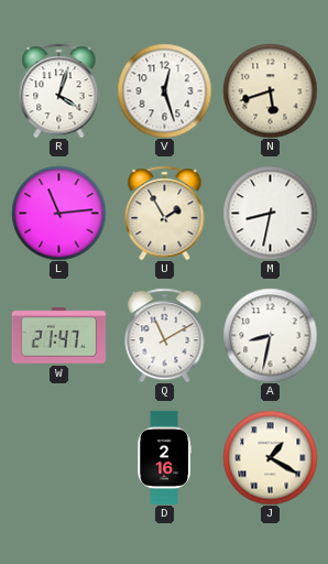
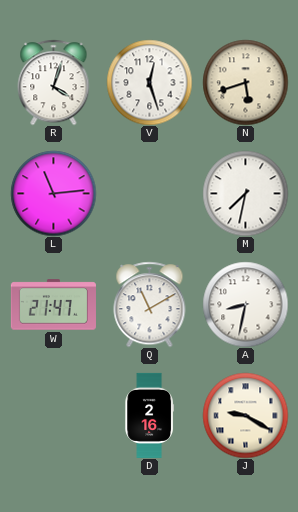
U: 1:55 -> none
M: 8:32 -> 7:32
J: 1:20 -> 9:20
